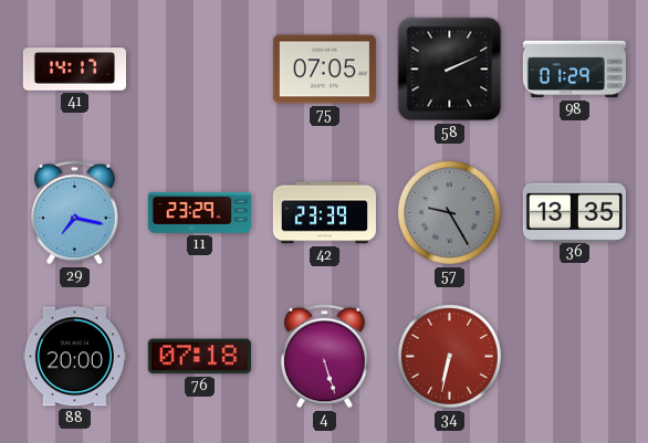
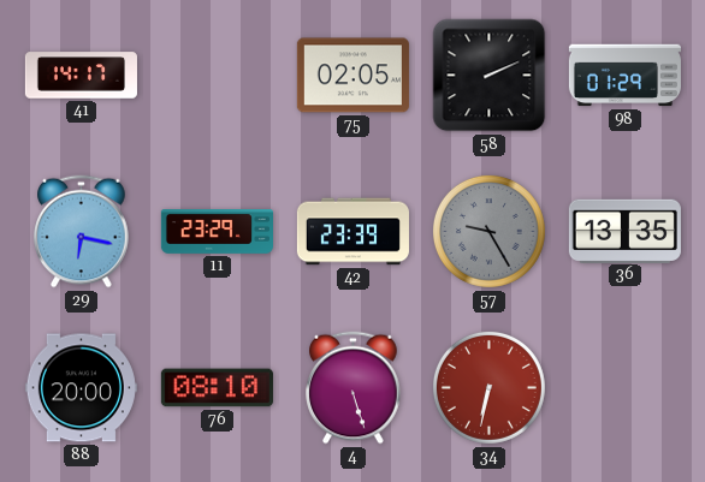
75: 07:05 -> 02:05
29: 7:17 -> 6:17
76: 07:18 -> 08:10
